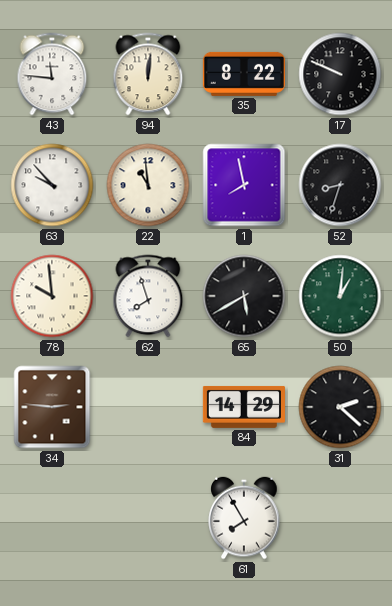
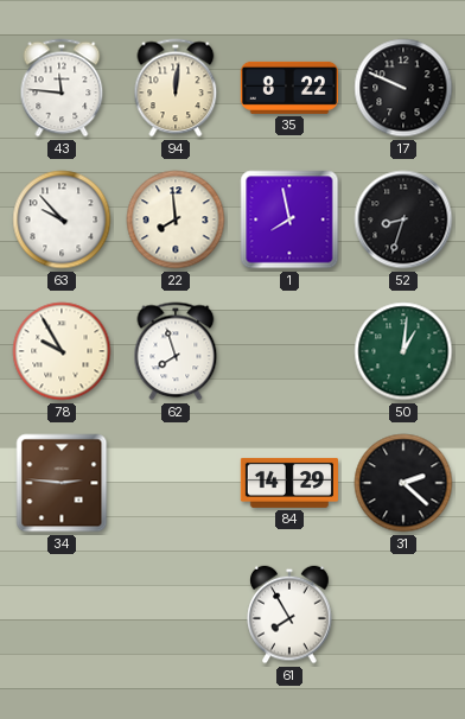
22: 10:59 -> 7:59
78: 9:59 -> 9:55
65: 5:40 -> none
